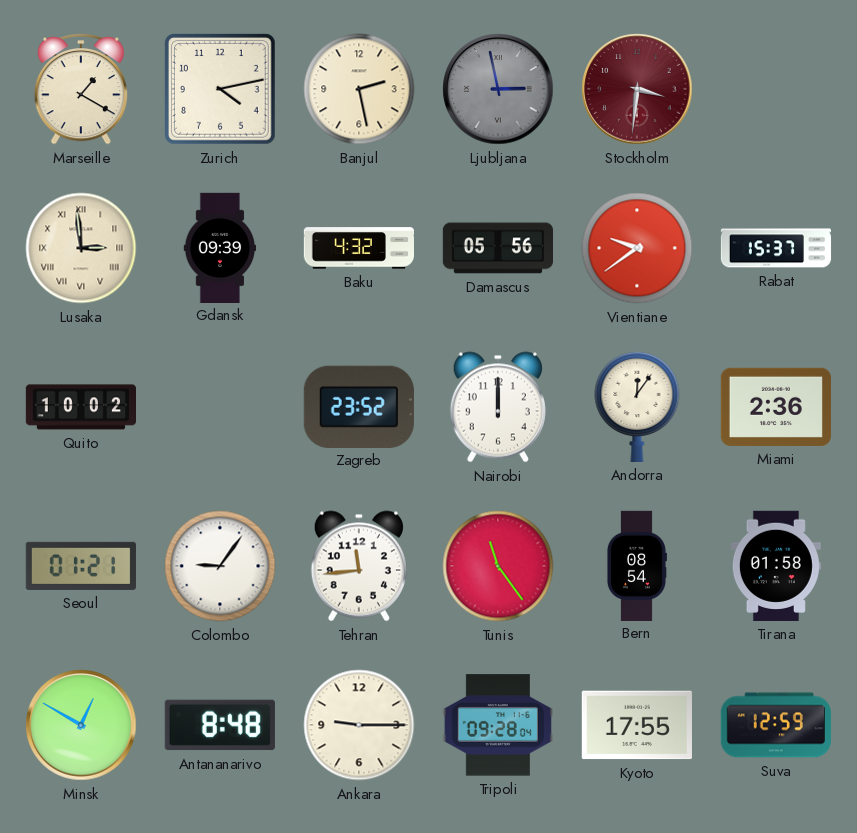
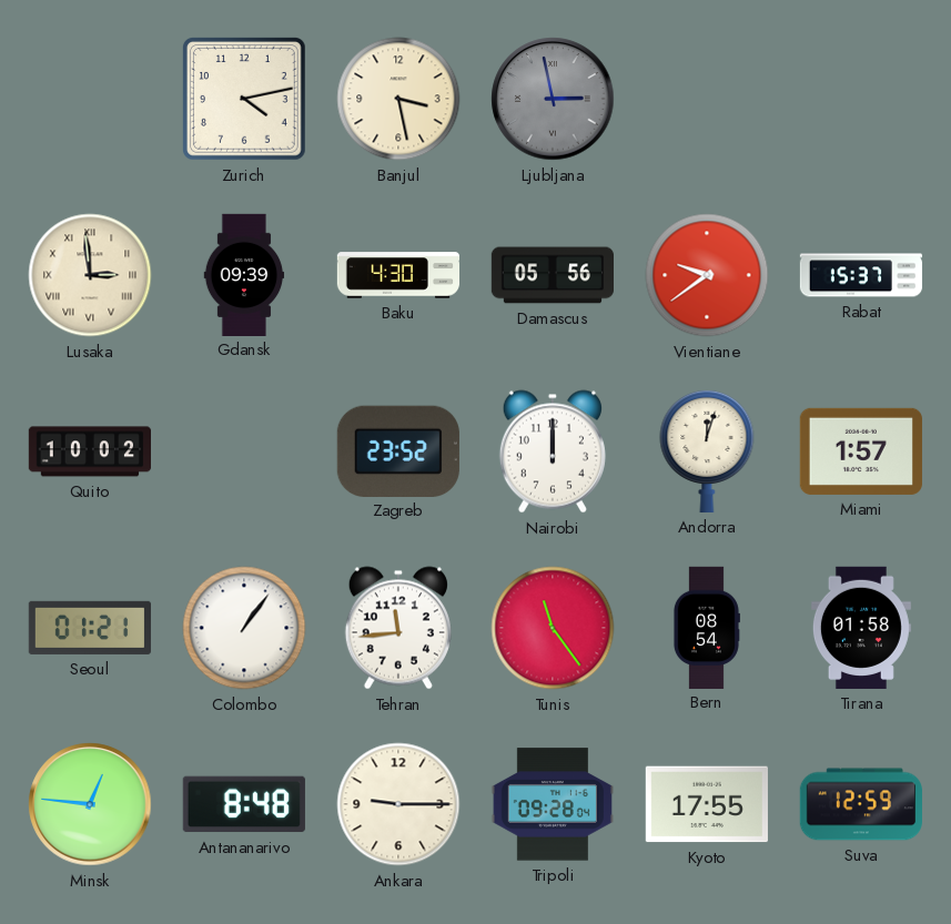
Marseille: 1:20 -> none
Banjul: 2:28 -> 3:28
Stockholm: 3:31 -> none
Baku: 4:32 -> 4:30
Andorra: 12:06 -> 12:03
Miami: 2:36 -> 1:57
Colombo: 9:06 -> 1:06
Minsk: 12:50 -> 12:46
